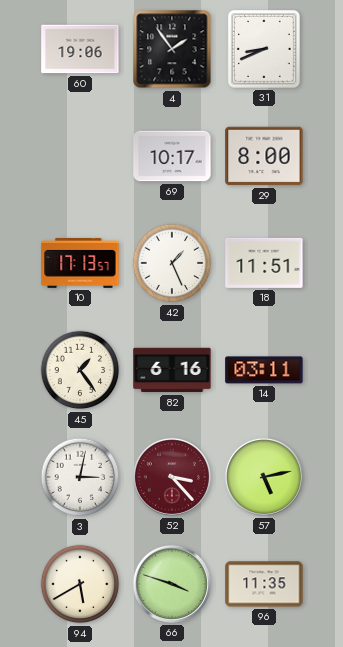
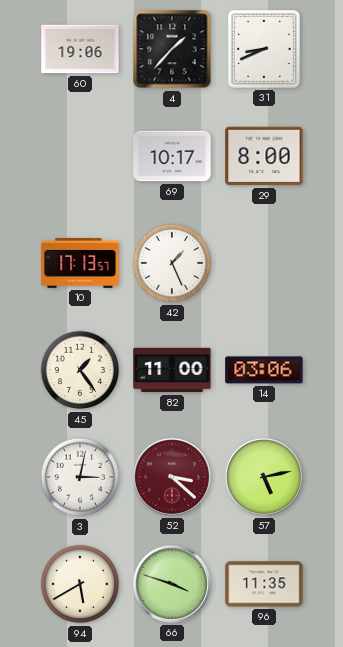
4: 1:54 -> 1:37
18: 11:51 -> none
82: 6:16 -> 11:00
14: 03:11 -> 03:06
52: 3:23 -> 3:22
